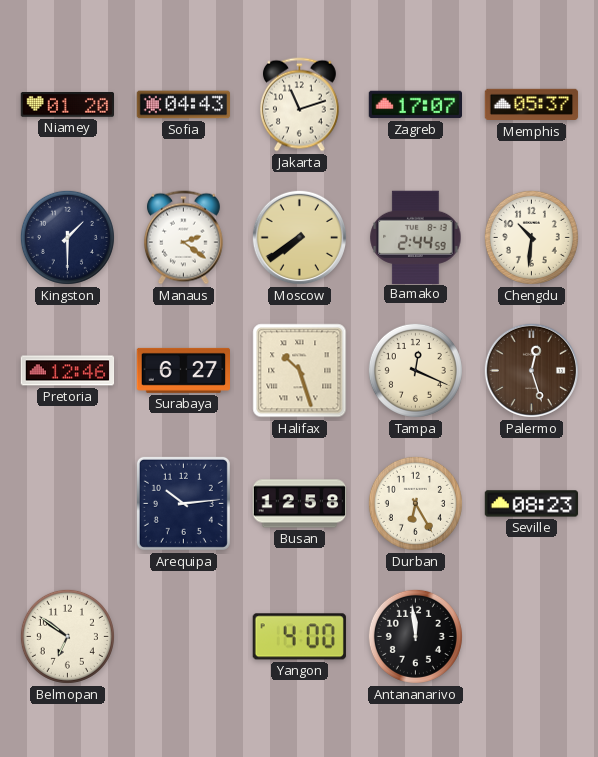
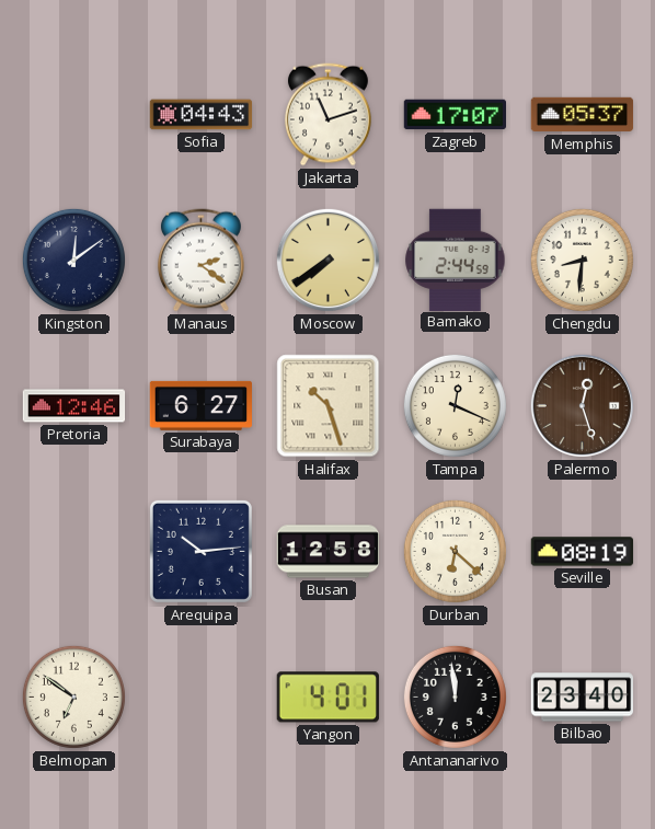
Niamey: 01:20 -> none
Kingston: 1:30 -> 12:09
Chengdu: 10:31 -> 8:31
Durban: 6:25 -> 6:22
Seville: 08:23 -> 08:19
Yangon: 4:00 -> 4:01
Bilbao: none -> 23:40
